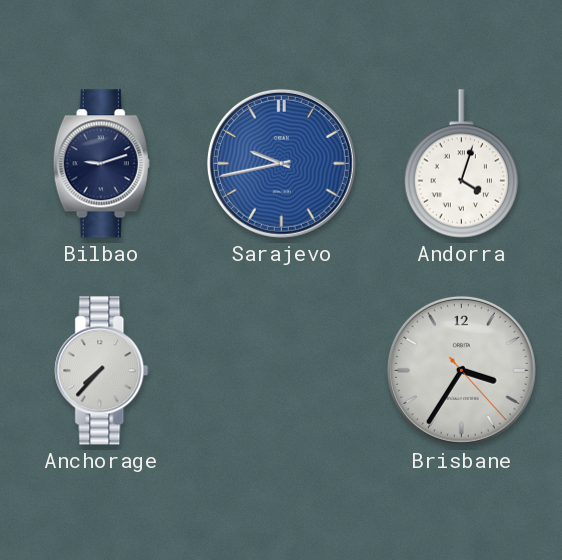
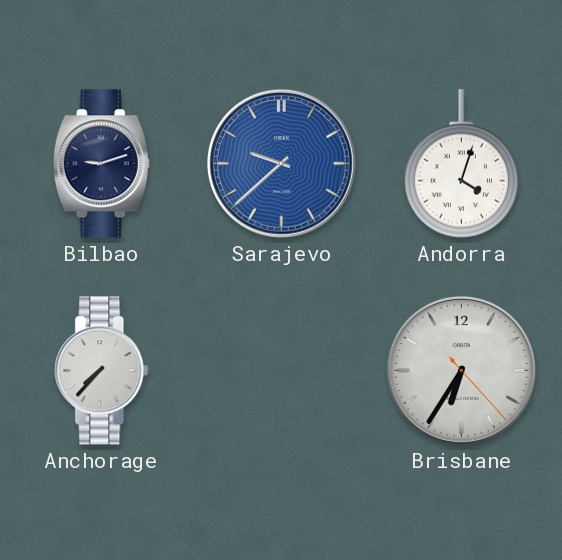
Sarajevo: 9:43 -> 9:38
Brisbane: 3:35 -> 6:35
